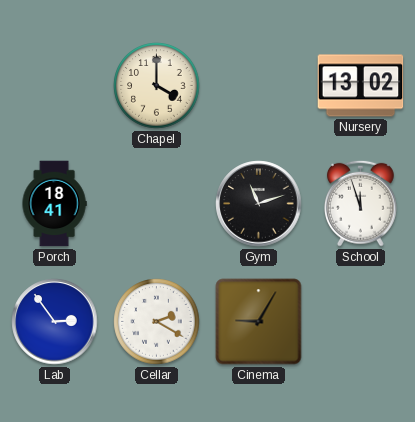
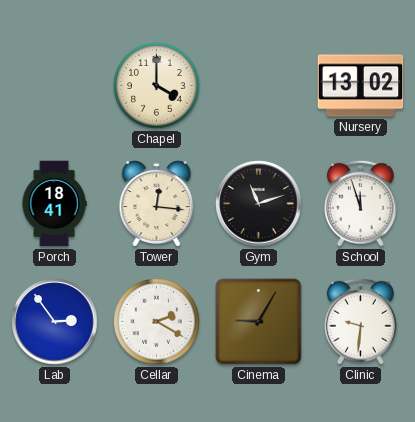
Tower: none -> 12:16
Clinic: none -> 9:31
